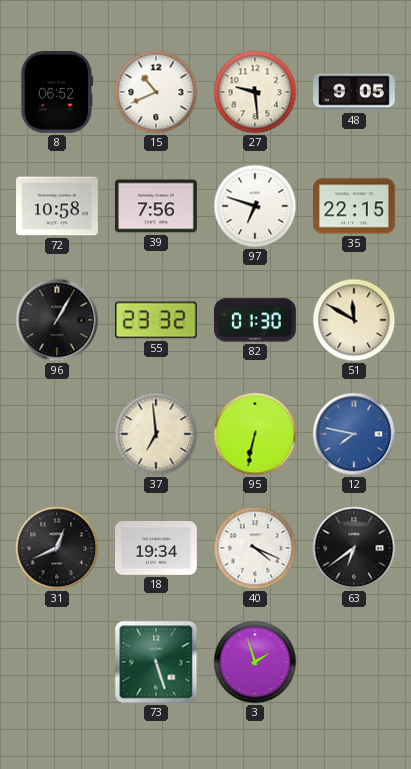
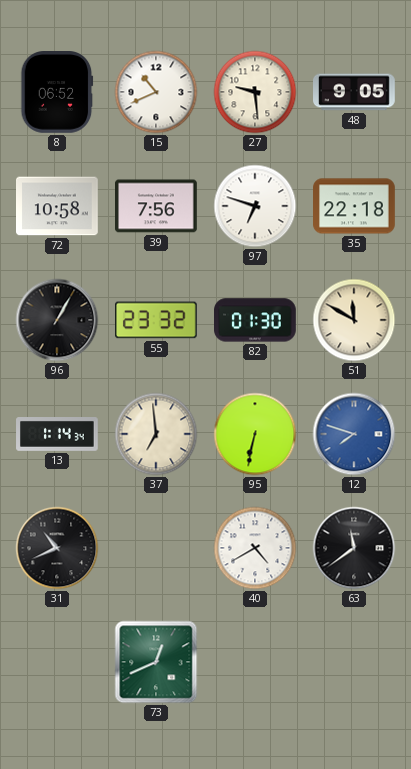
35: 22:15 -> 22:18
13: none -> 1:14
12: 7:47 -> 7:48
31: 12:41 -> 10:41
18: 19:34 -> none
40: 4:19 -> 4:40
63: 6:39 -> 11:39
73: 5:27 -> 12:41
3: 1:57 -> none
